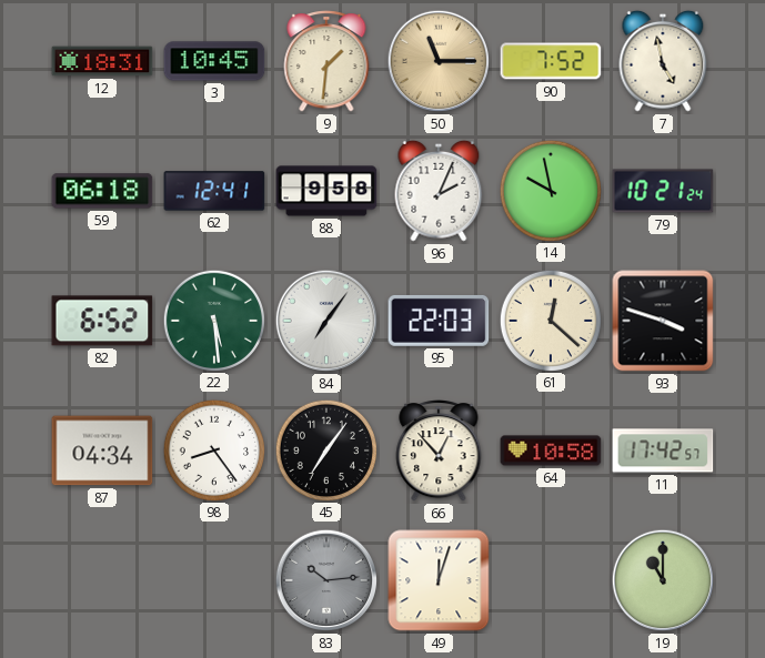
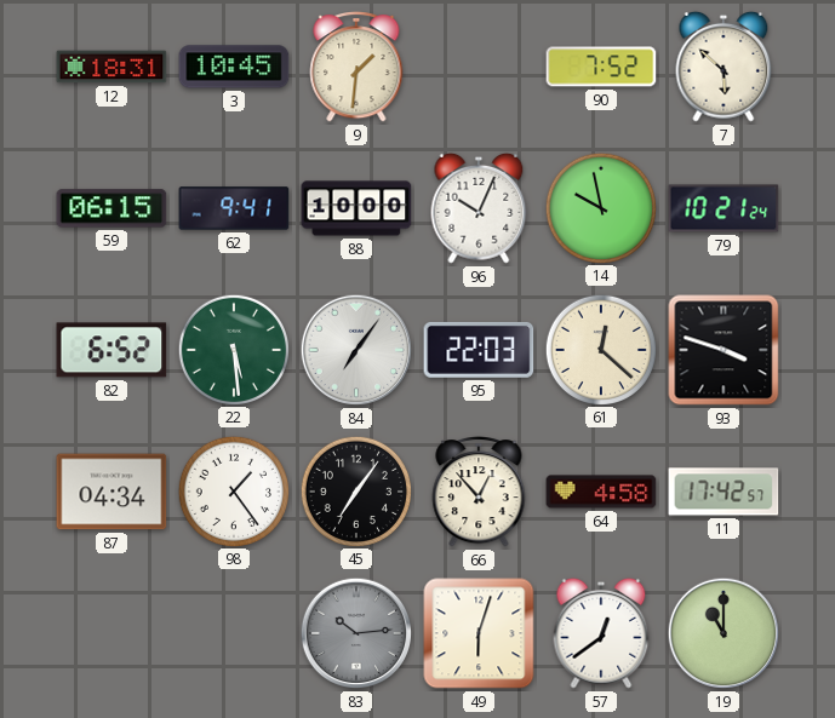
50: 11:15 -> none
7: 4:58 -> 5:52
59: 06:18 -> 06:15
62: 12:41 -> 9:41
88: 9:58 -> 10:00
96: 2:04 -> 10:04
98: 8:24 -> 1:24
64: 10:58 -> 4:58
49: 12:03 -> 6:03
57: none -> 12:39
